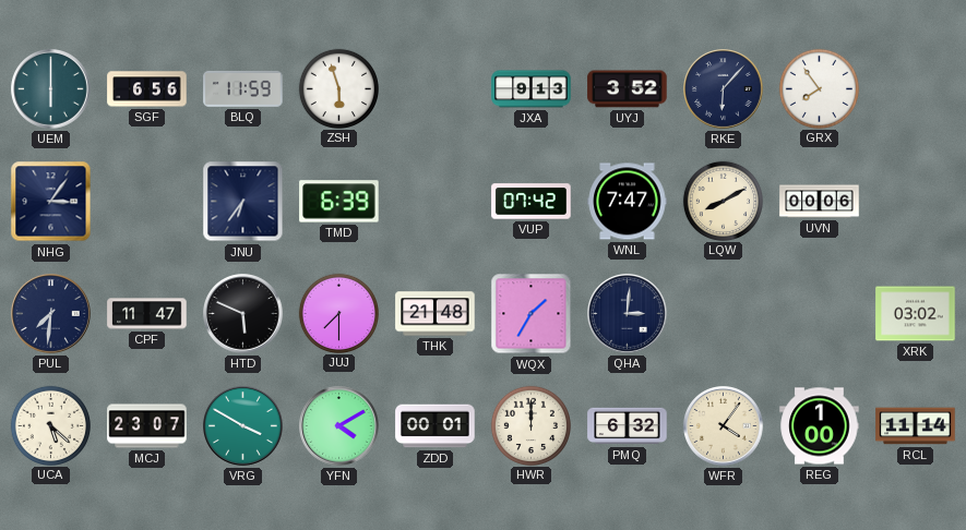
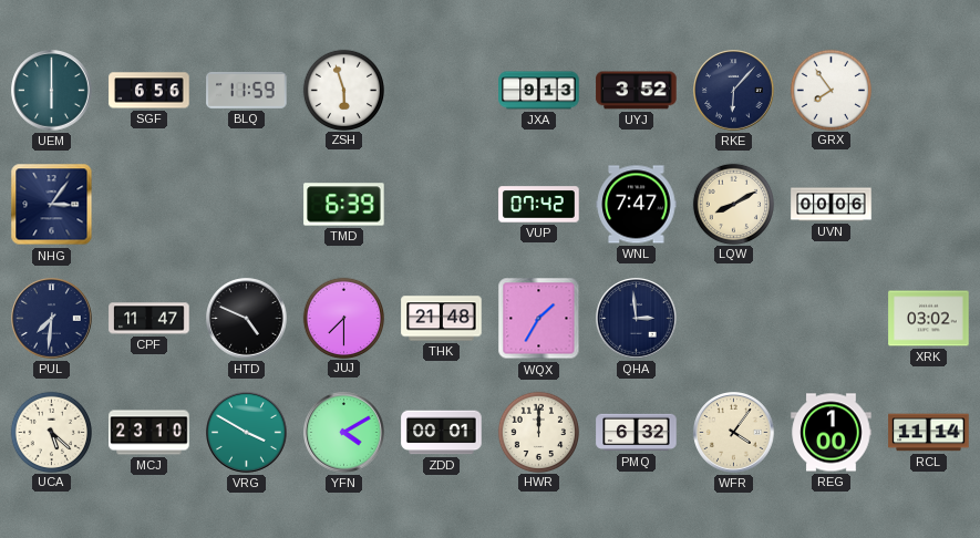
JNU: 6:36 -> none
HTD: 5:49 -> 4:49
QHA: 3:01 -> 2:59
MCJ: 23:07 -> 23:10
